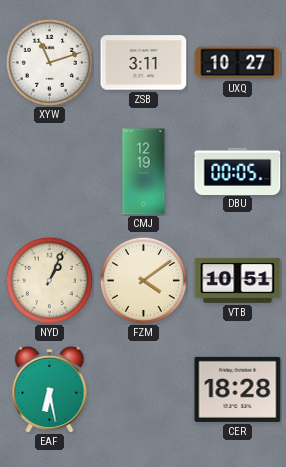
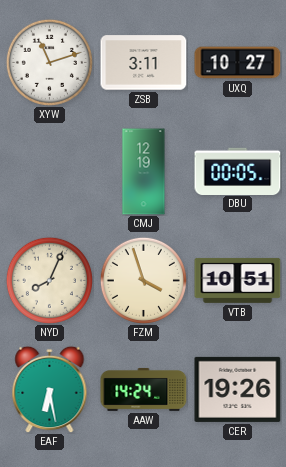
NYD: 1:04 -> 8:04
FZM: 4:09 -> 3:57
AAW: none -> 14:24
CER: 18:28 -> 19:26
